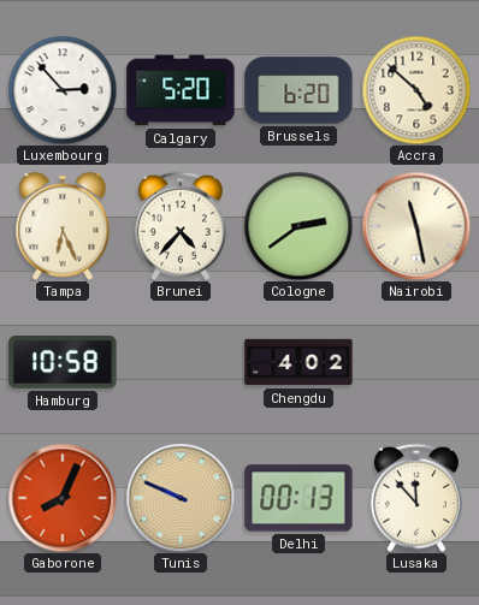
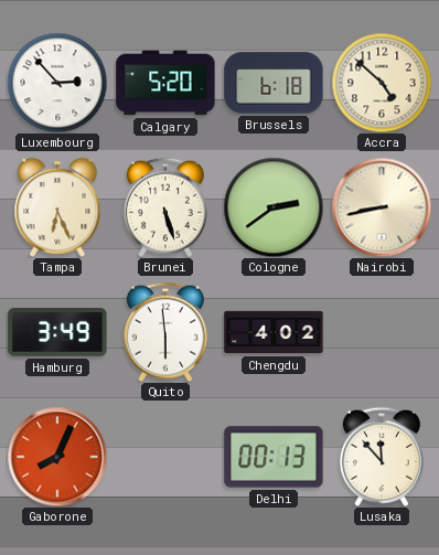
Brussels: 6:20 -> 6:18
Brunei: 4:37 -> 5:27
Nairobi: 11:28 -> 8:43
Hamburg: 10:58 -> 3:49
Quito: none -> 5:59
Tunis: 9:49 -> none
